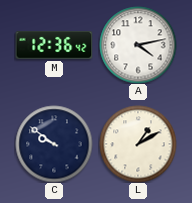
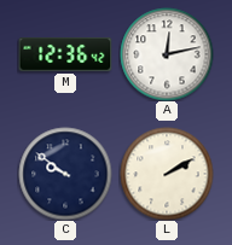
A: 4:13 -> 12:13
L: 1:10 -> 2:10
